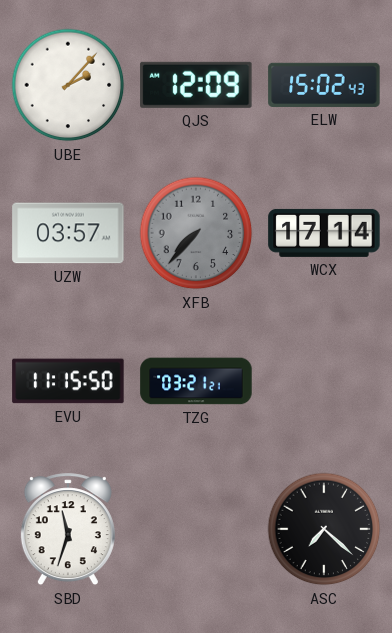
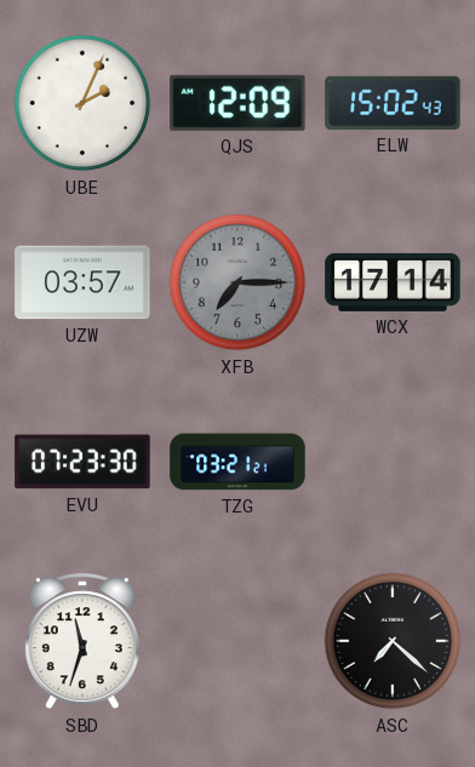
UBE: 2:07 -> 2:04
XFB: 7:37 -> 7:15
EVU: 11:15 -> 07:23
